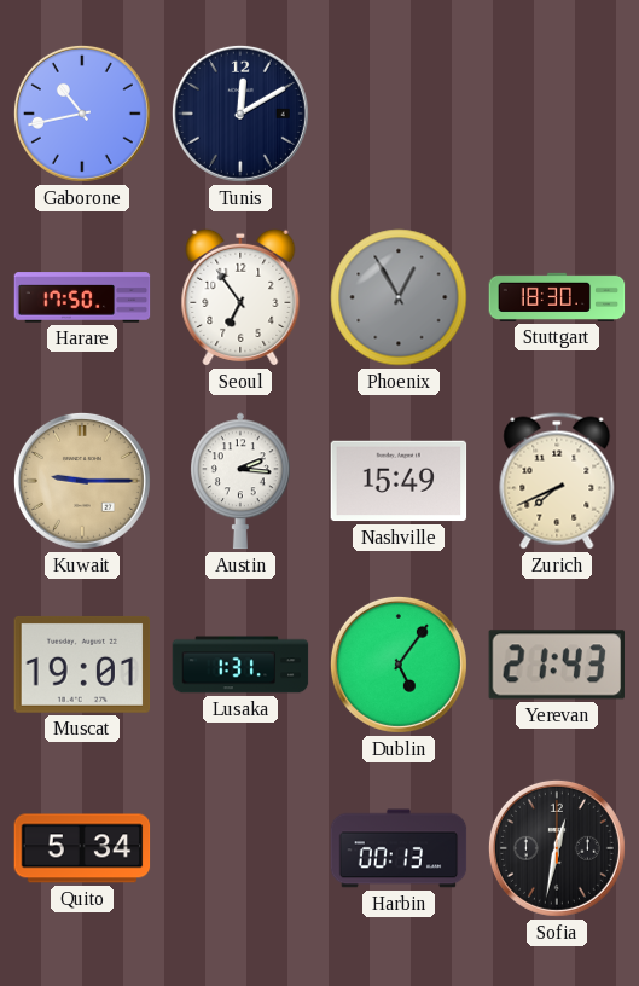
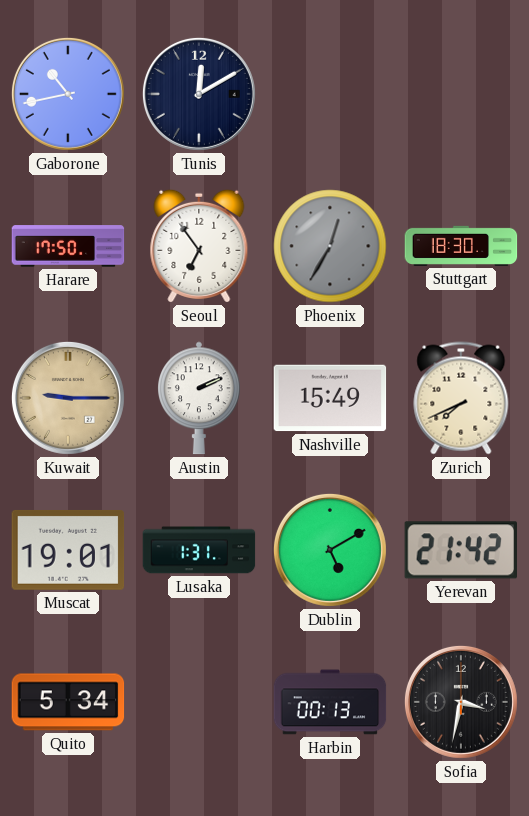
Phoenix: 12:55 -> 12:35
Austin: 2:16 -> 2:11
Dublin: 5:06 -> 5:10
Yerevan: 21:43 -> 21:42
Sofia: 12:32 -> 3:32
